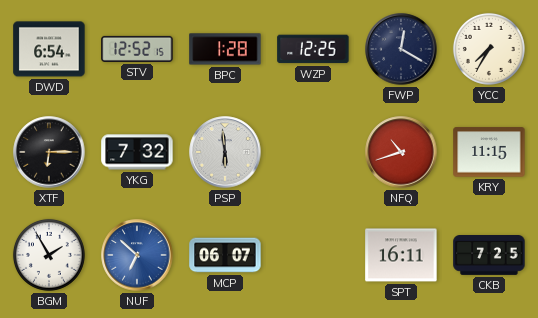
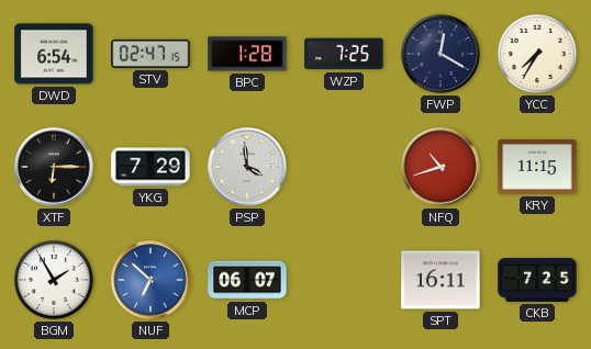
STV: 12:52 -> 02:47
WZP: 12:25 -> 7:25
YKG: 7:32 -> 7:29
PSP: 5:59 -> 3:59
